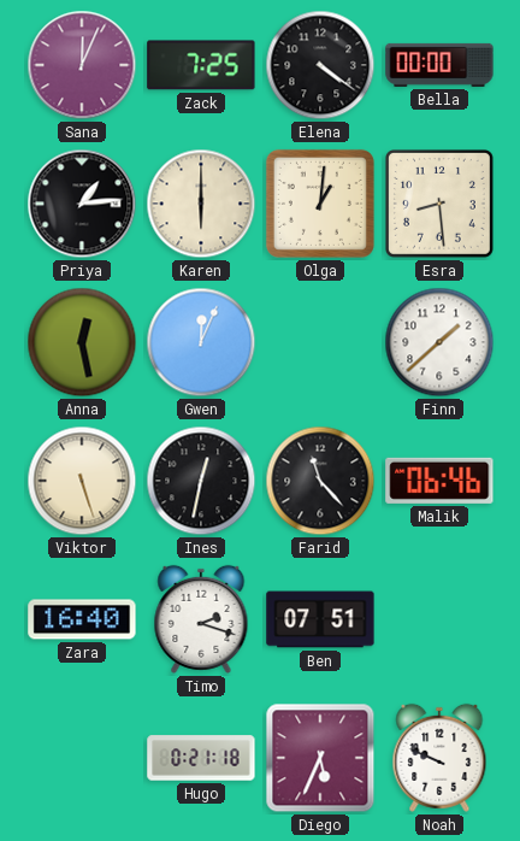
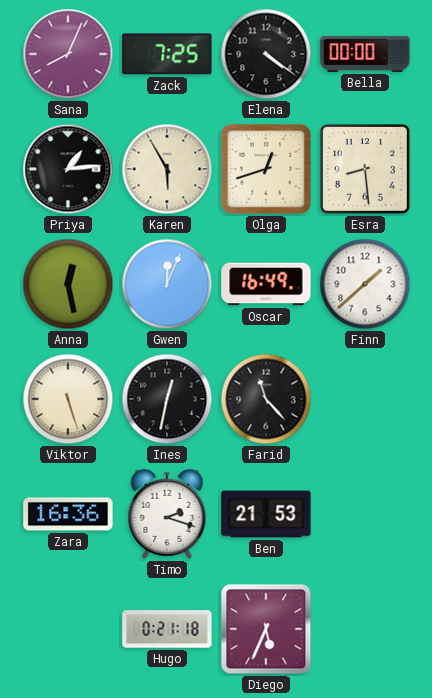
Sana: 12:04 -> 8:04
Karen: 6:00 -> 5:55
Olga: 1:01 -> 12:42
Oscar: none -> 16:49
Malik: 06:46 -> none
Zara: 16:40 -> 16:36
Ben: 07:51 -> 21:53
Noah: 9:49 -> none
